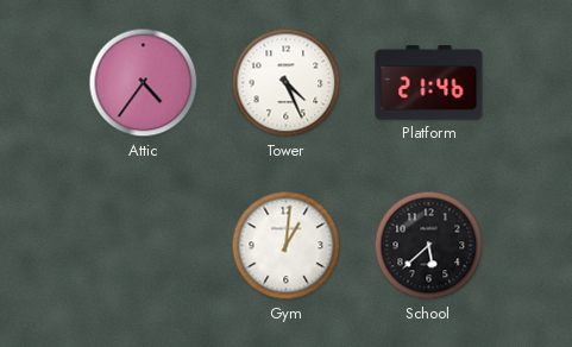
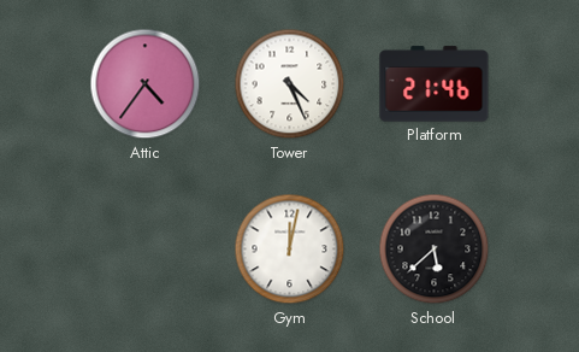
Gym: 1:01 -> 12:02
